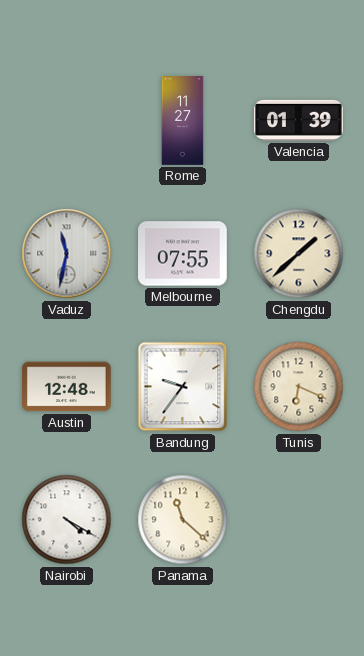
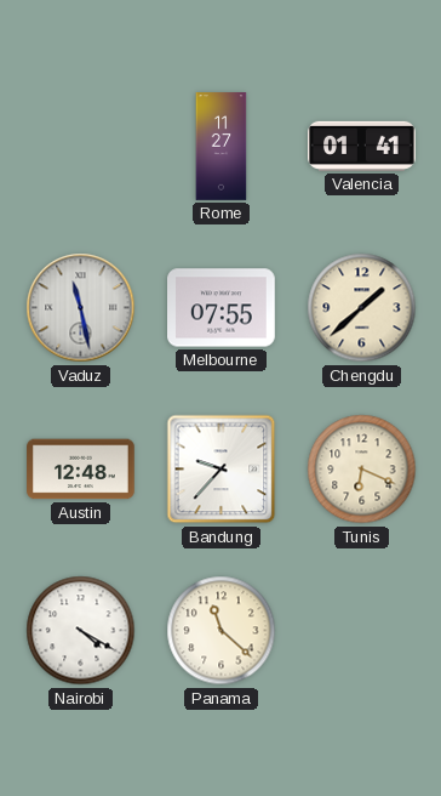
Valencia: 01:39 -> 01:41
Vaduz: 11:32 -> 11:28
Bandung: 9:36 -> 9:37
